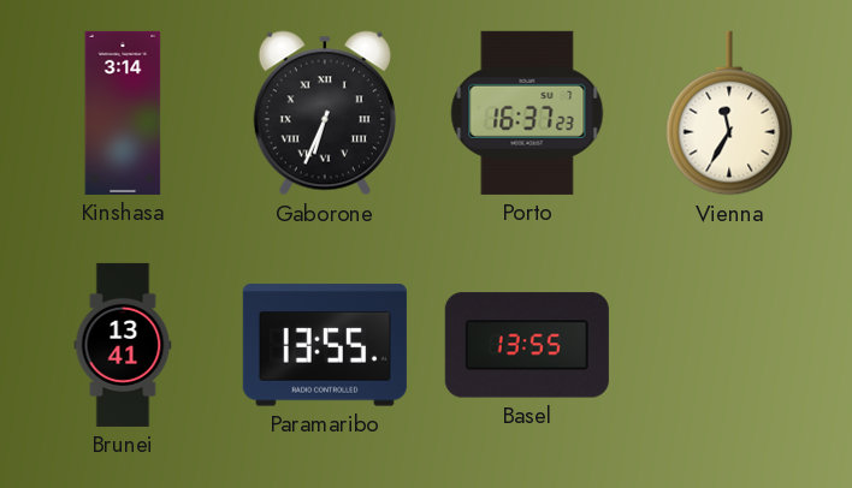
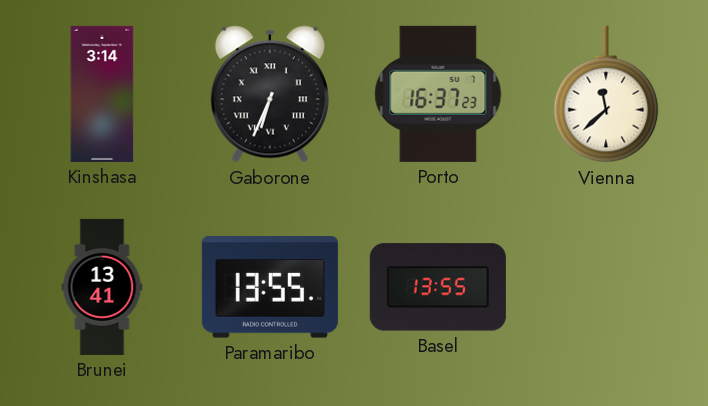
Vienna: 11:35 -> 11:38
